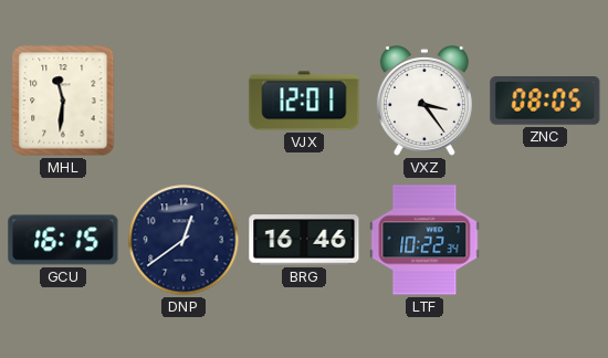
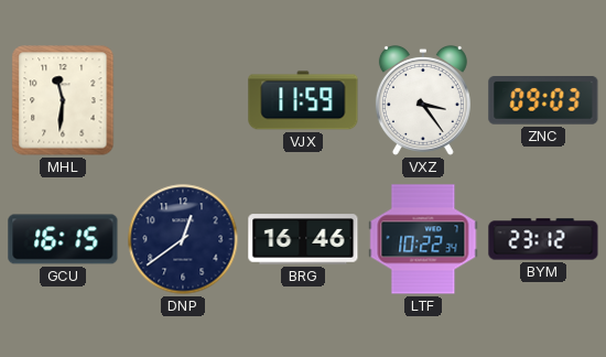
VJX: 12:01 -> 11:59
ZNC: 08:05 -> 09:03
BYM: none -> 23:12
